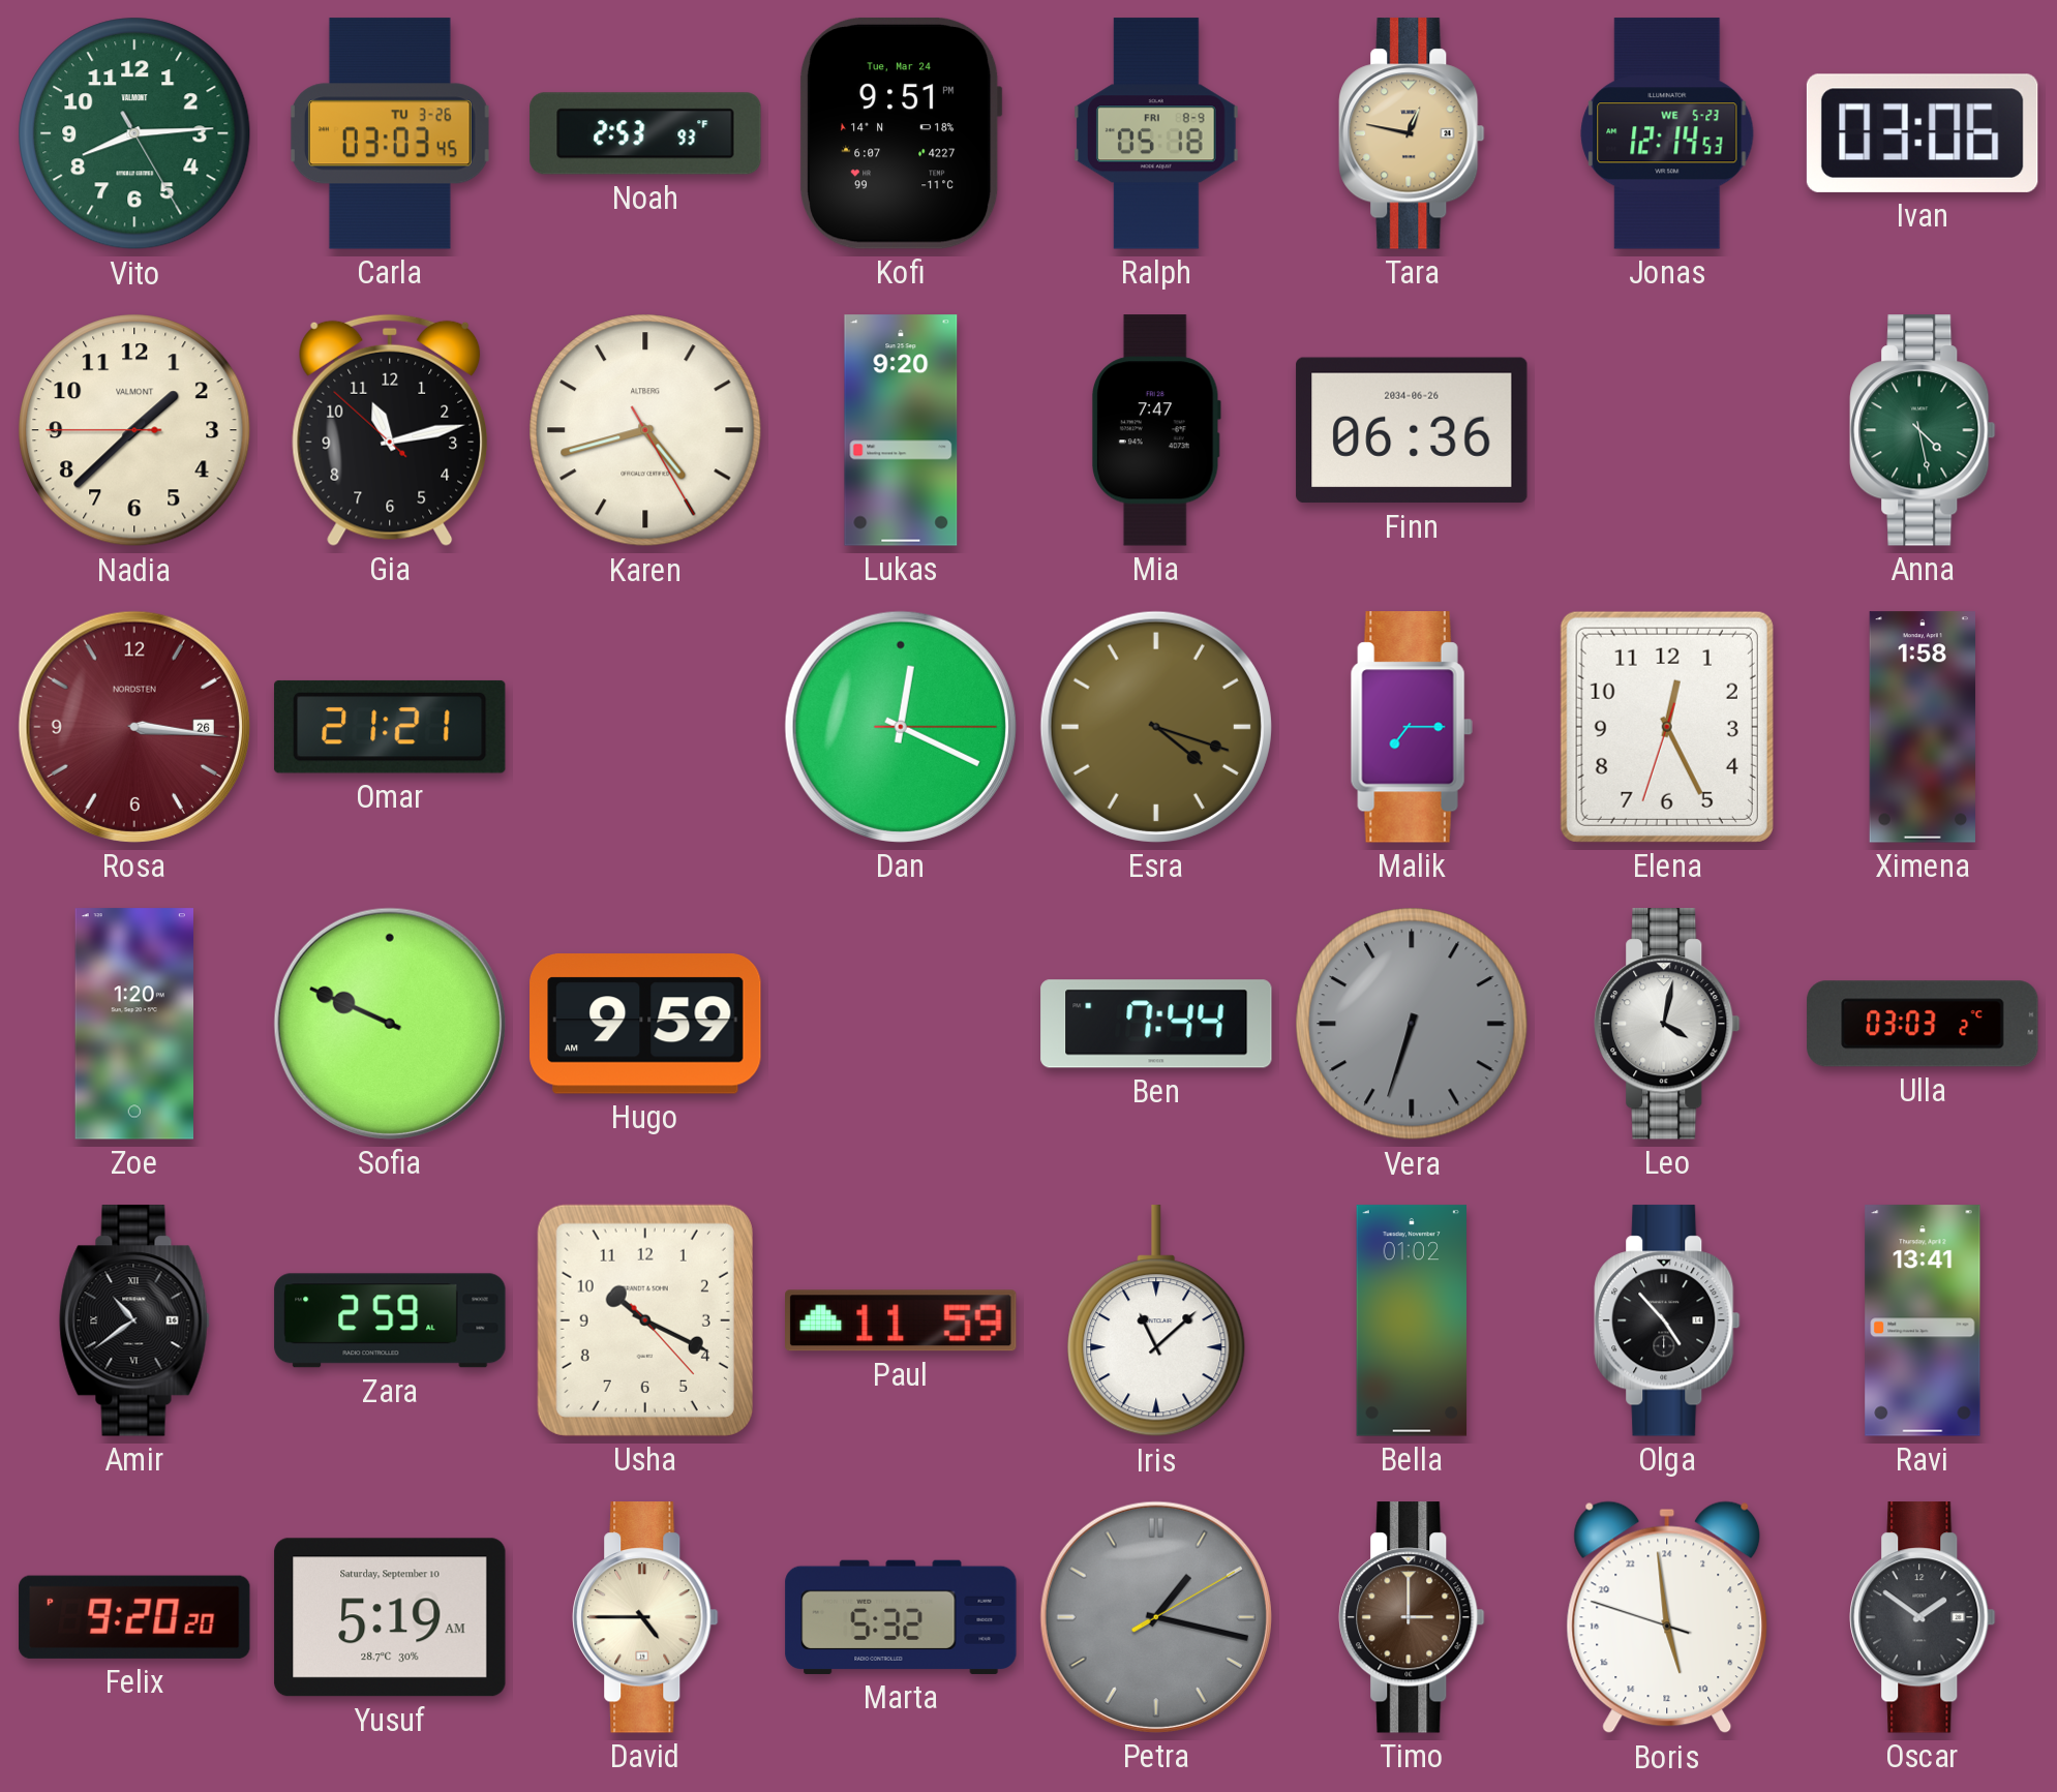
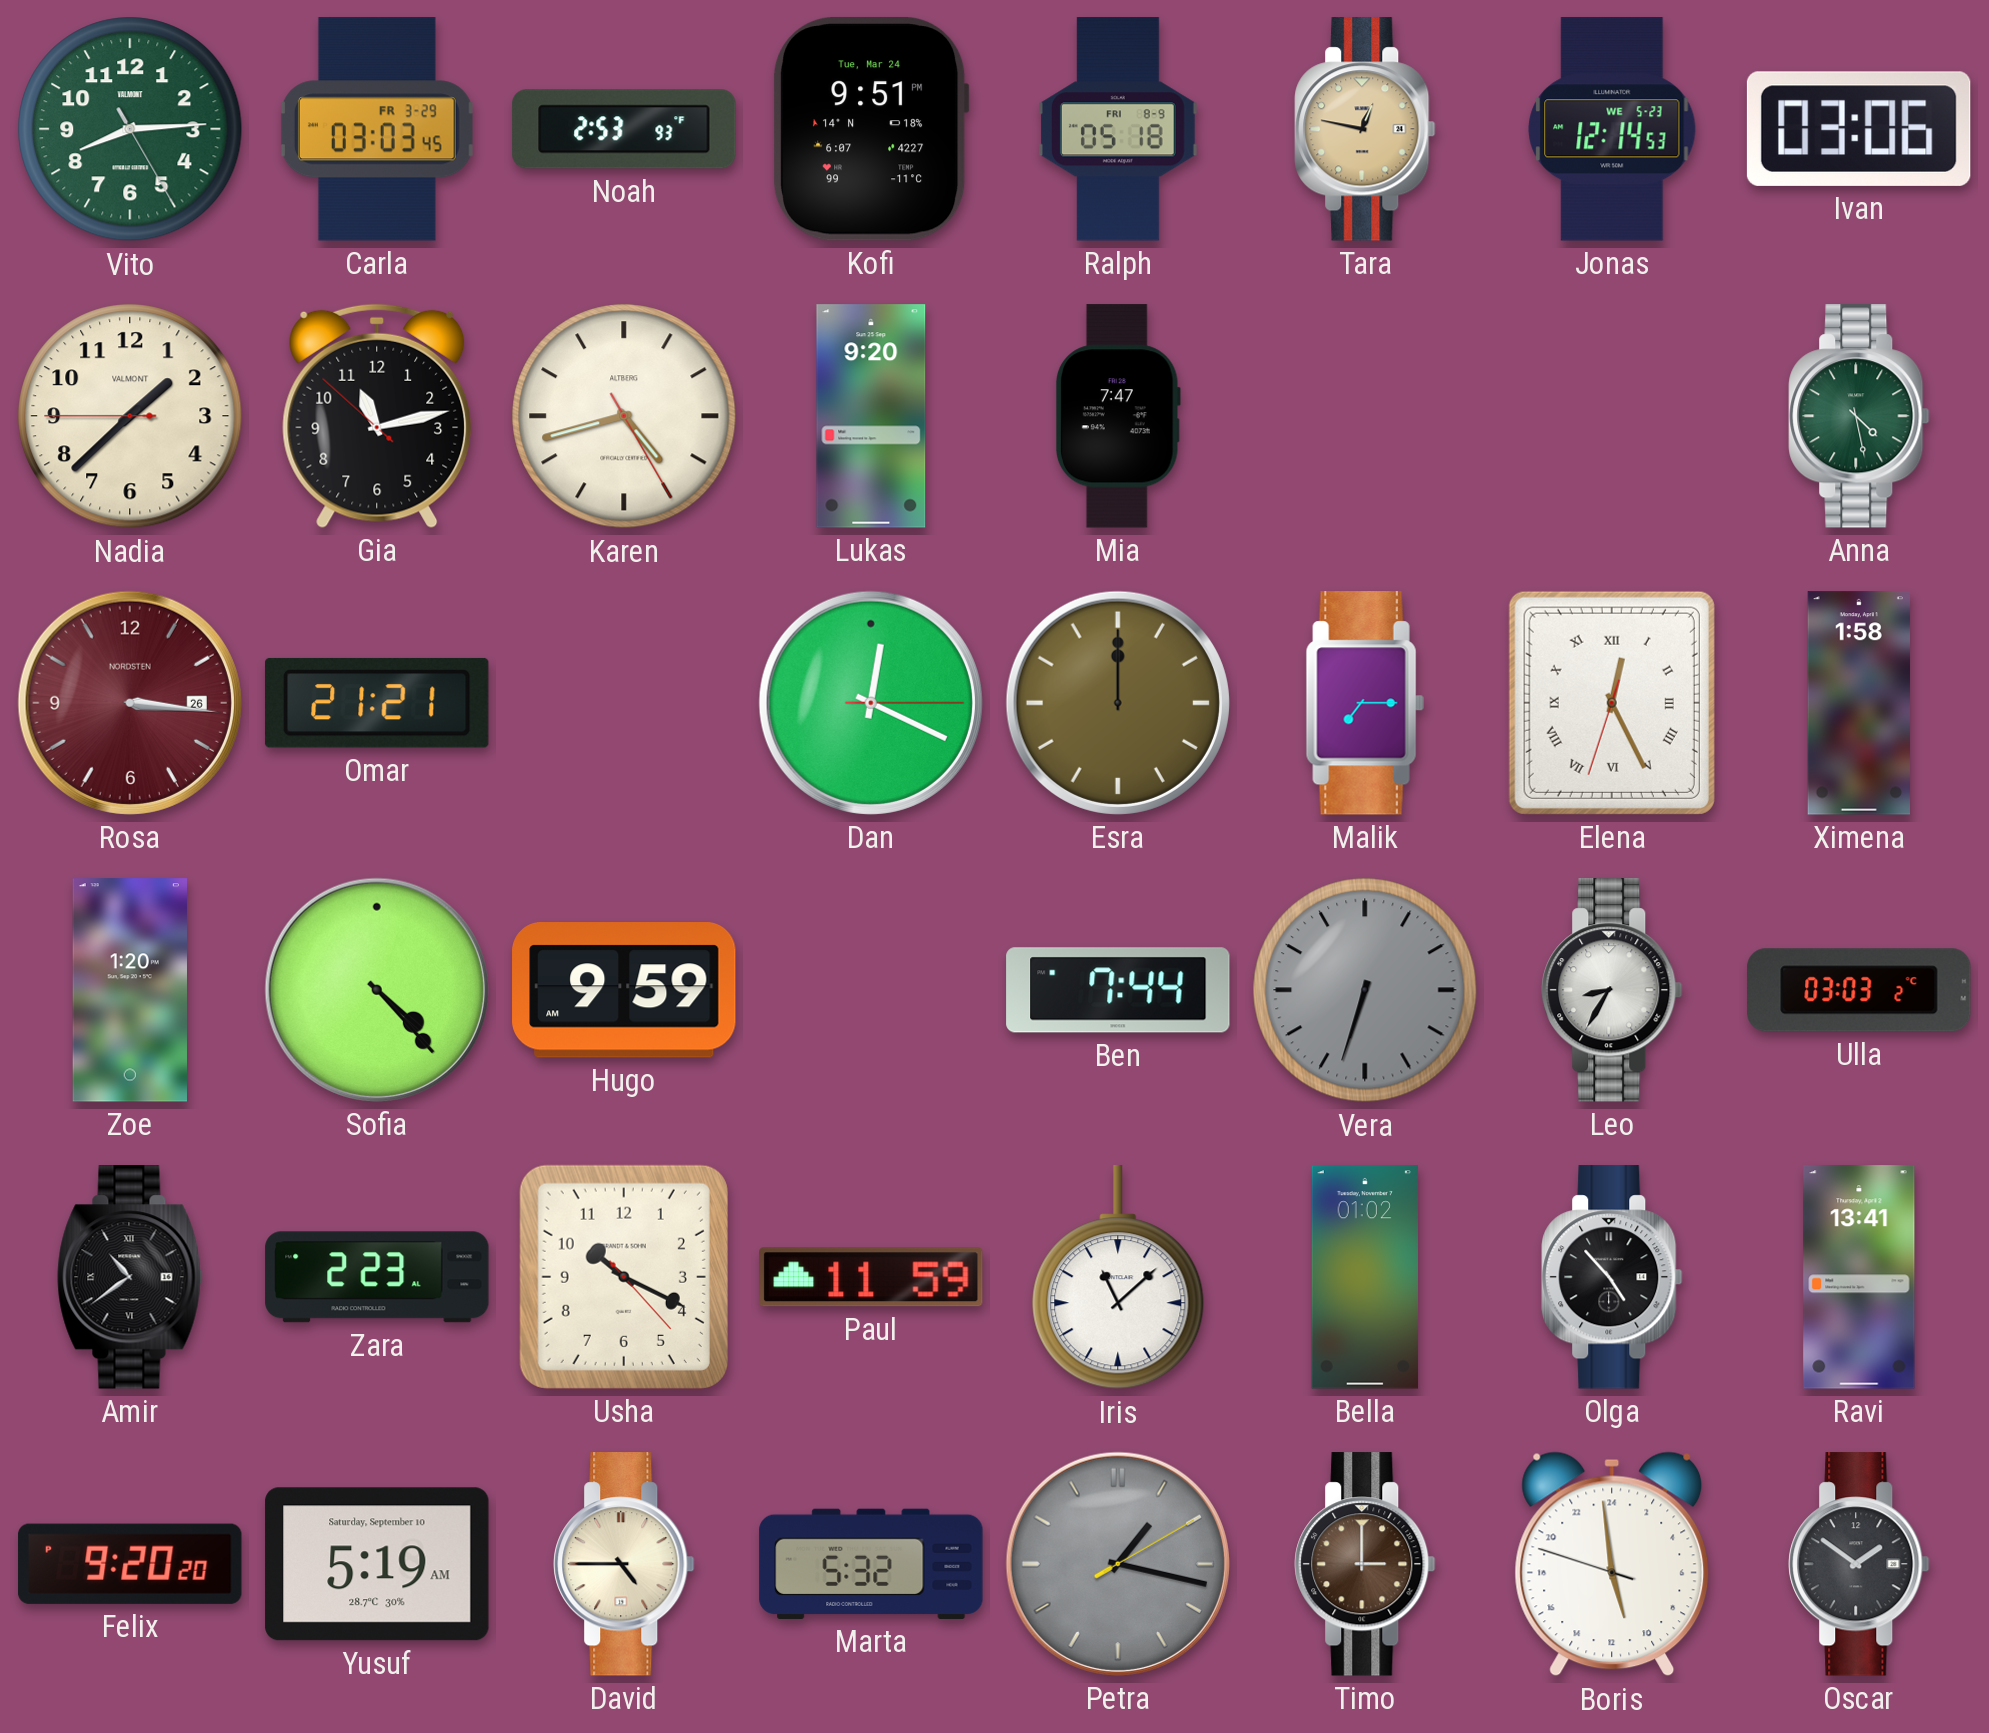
Carla date: TU 3-26 -> FR 3-29
Finn: 06:36 -> none
Esra: 4:18 -> 12:00
Elena numerals: Arabic -> Roman
Sofia: 9:49 -> 4:23
Leo: 4:02 -> 8:35
Zara: 2:59 -> 2:23
